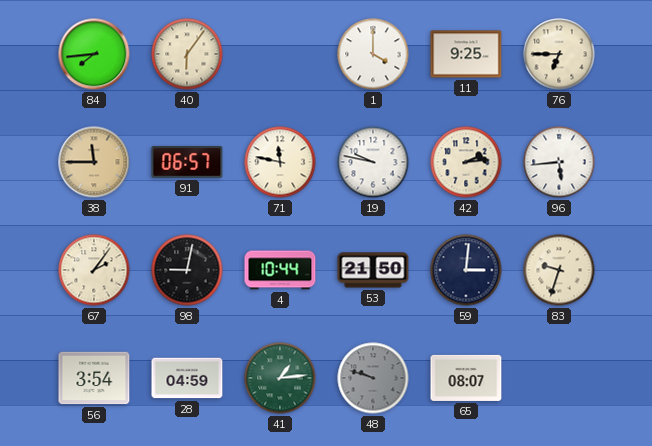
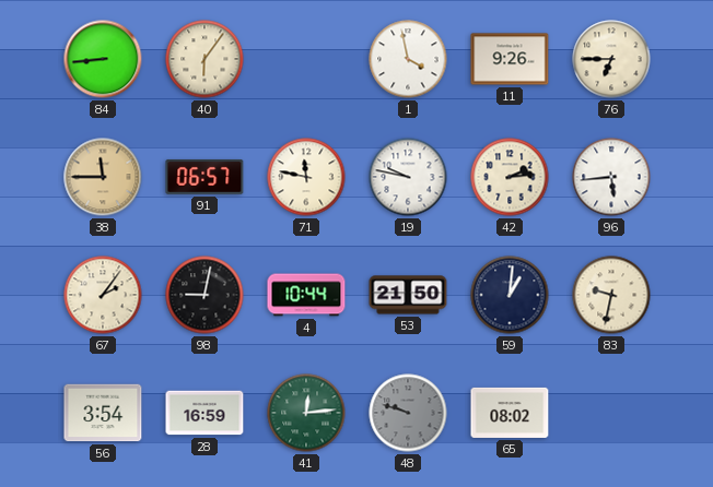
84: 7:44 -> 8:44
1: 4:00 -> 3:58
11: 9:25 -> 9:26
59: 3:01 -> 1:01
83: 9:33 -> 9:32
28: 04:59 -> 16:59
41: 1:14 -> 12:14
65: 08:07 -> 08:02
